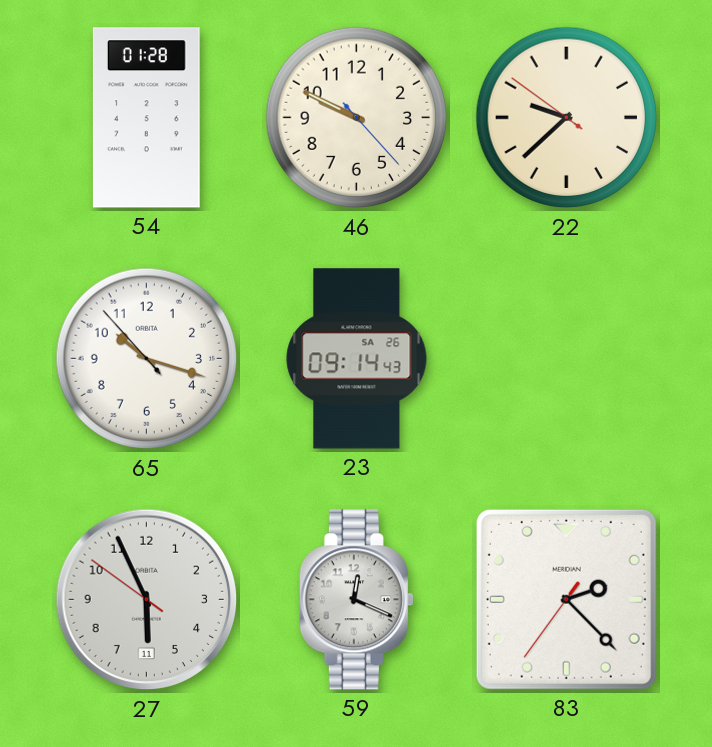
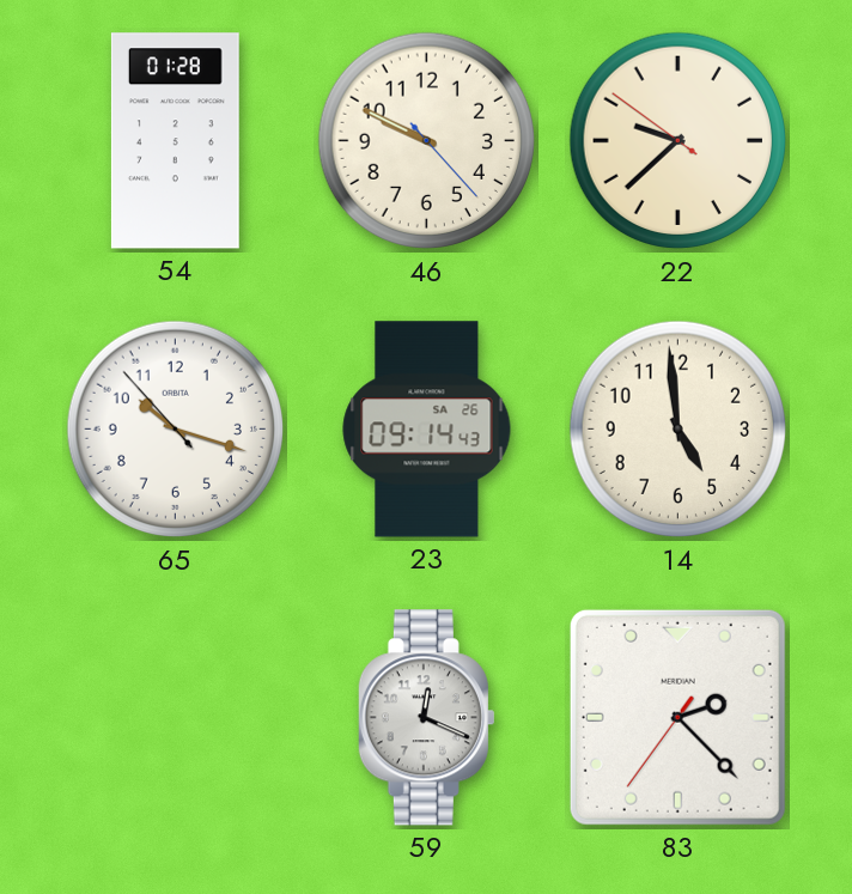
14: none -> 4:59
27: 5:55 -> none
